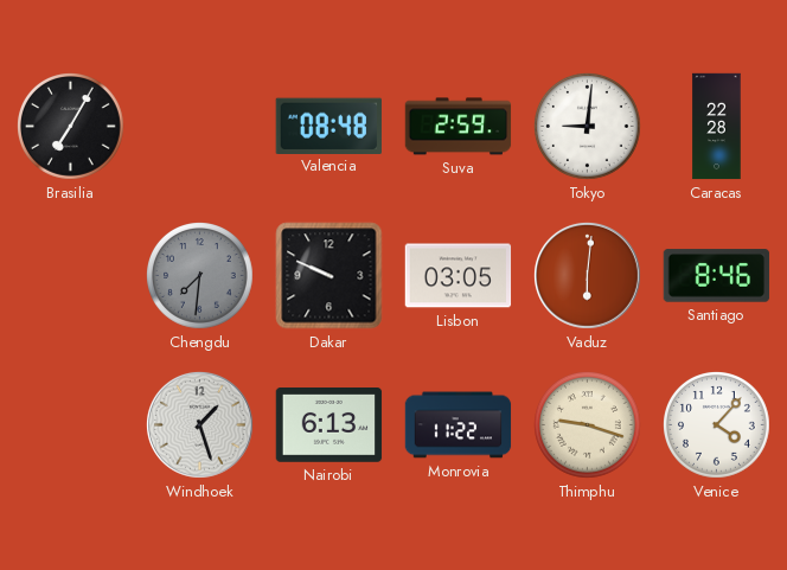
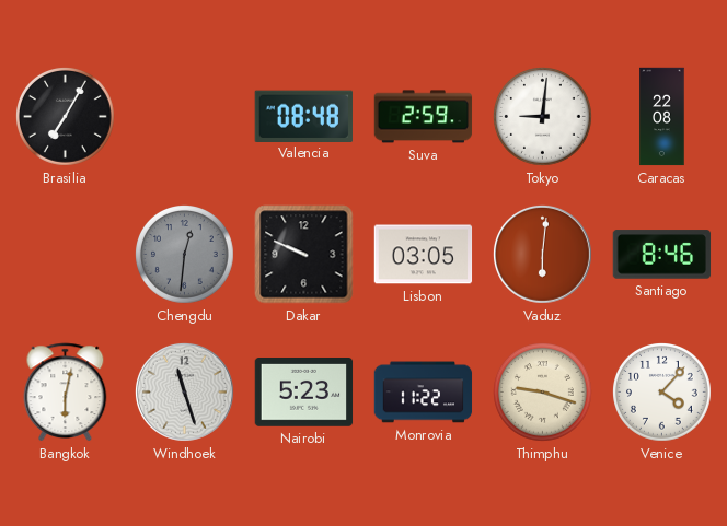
Caracas: 22:28 -> 22:08
Chengdu: 7:31 -> 12:31
Bangkok: none -> 6:02
Windhoek: 1:27 -> 11:27
Nairobi: 6:13 -> 5:23
